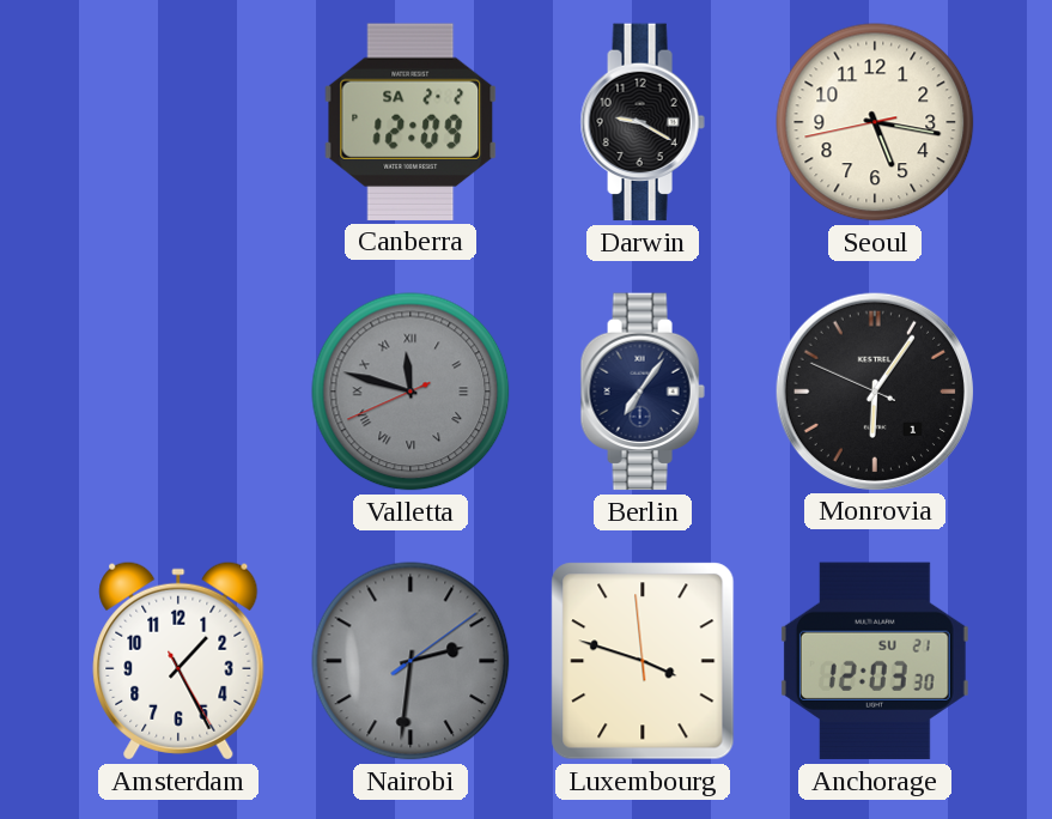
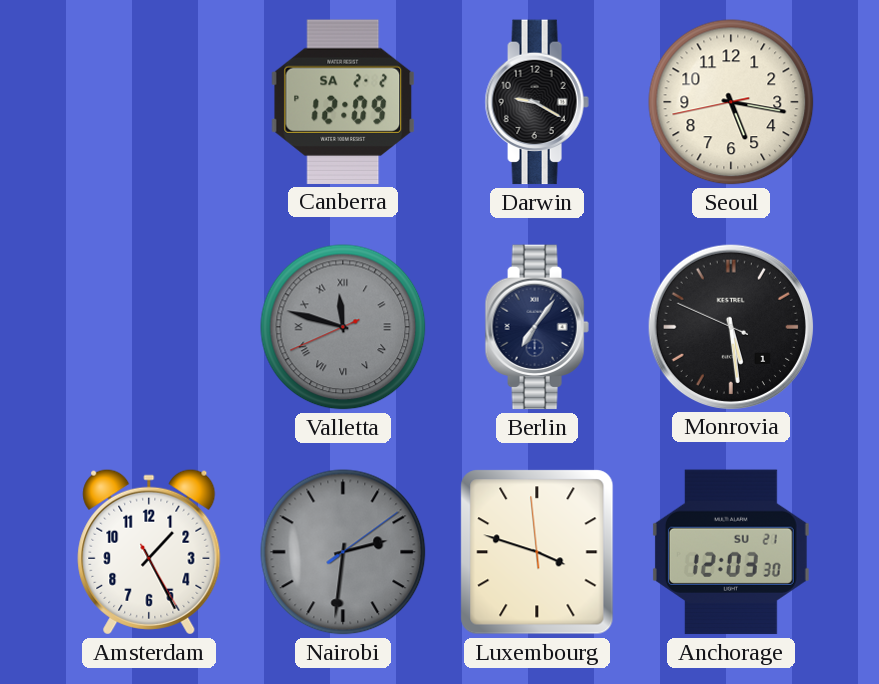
Monrovia: 6:05 -> 5:28
